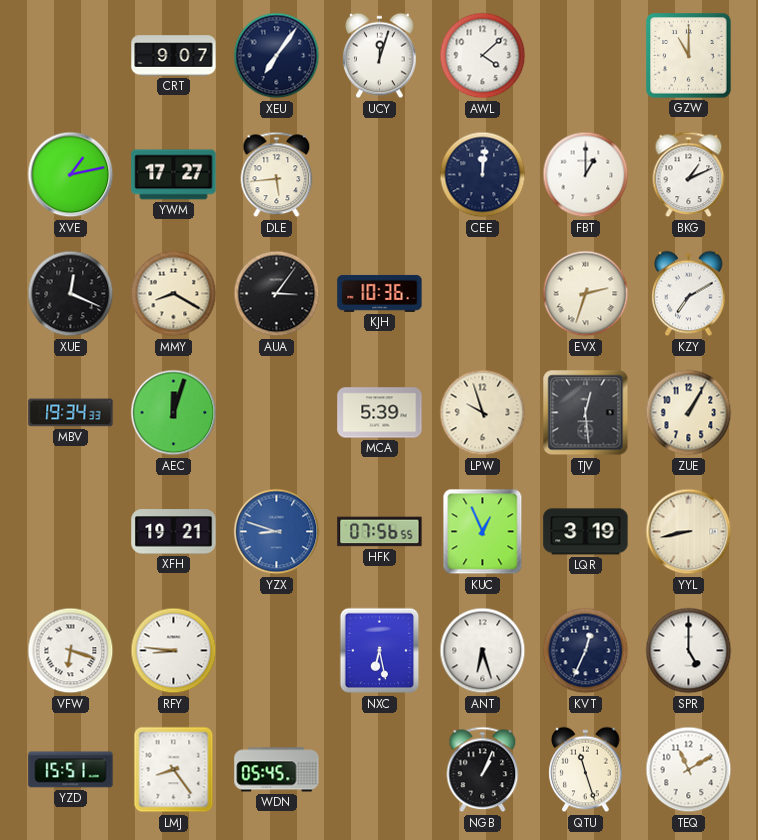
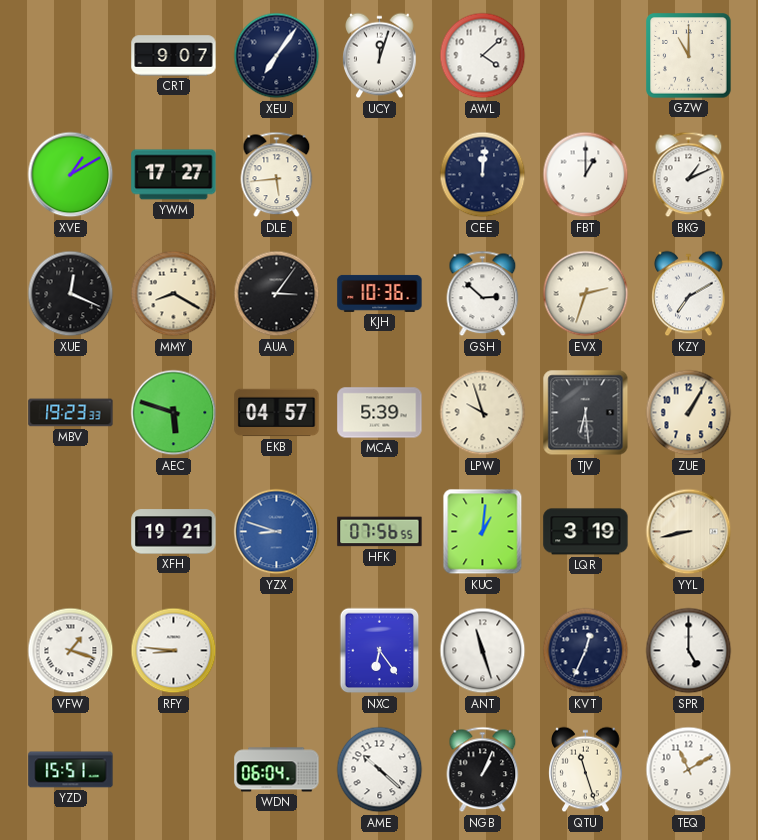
XVE: 1:13 -> 1:10
GSH: none -> 2:52
MBV: 19:34 -> 19:23
AEC: 12:03 -> 5:48
EKB: none -> 04:57
TJV: 12:29 -> 6:29
KUC: 12:56 -> 1:01
VFW: 6:18 -> 1:18
NXC: 6:28 -> 6:24
ANT: 6:27 -> 11:27
LMJ: 8:24 -> none
WDN: 05:45 -> 06:04
AME: none -> 10:22
